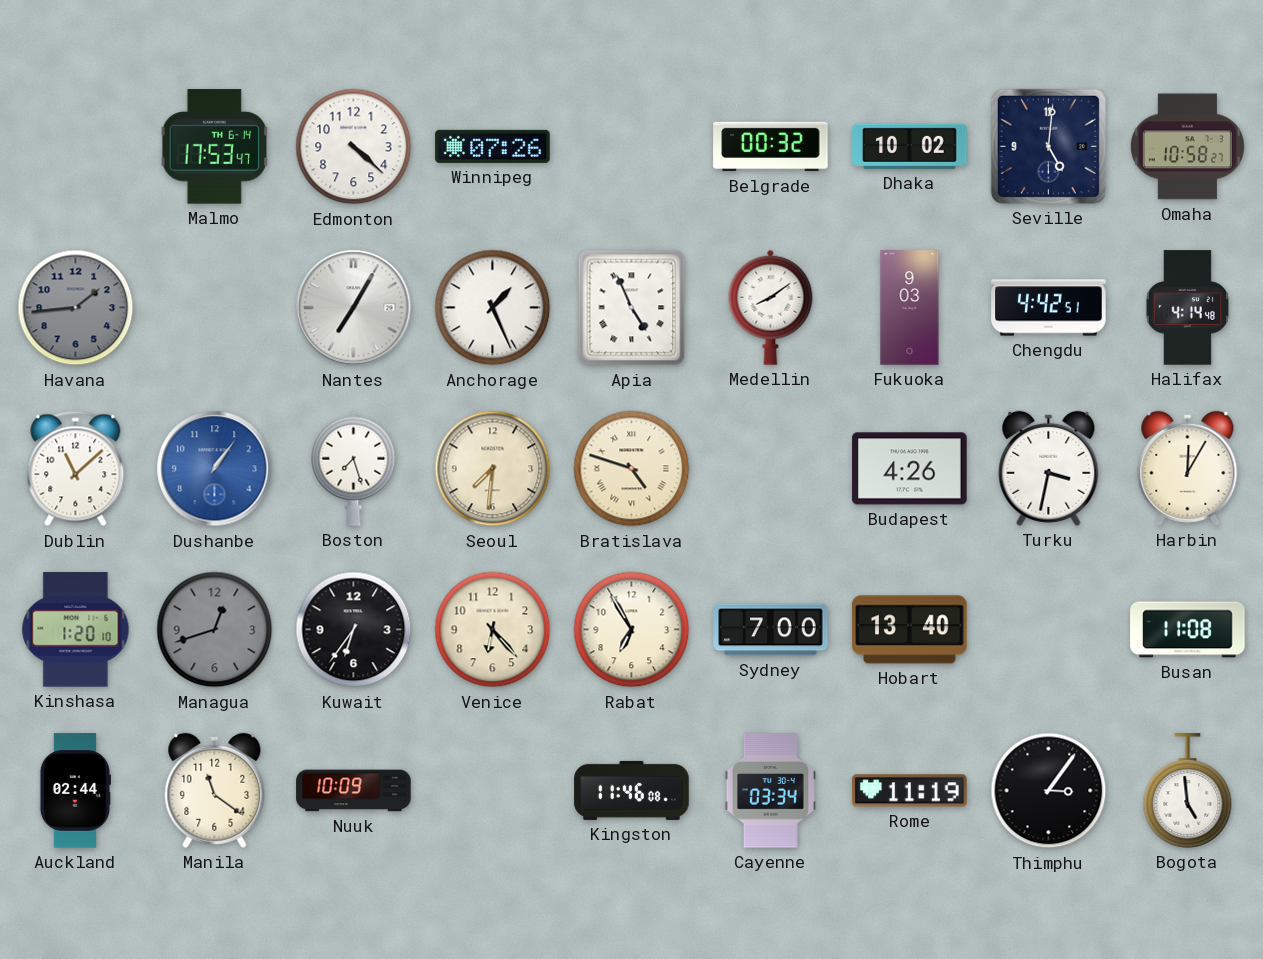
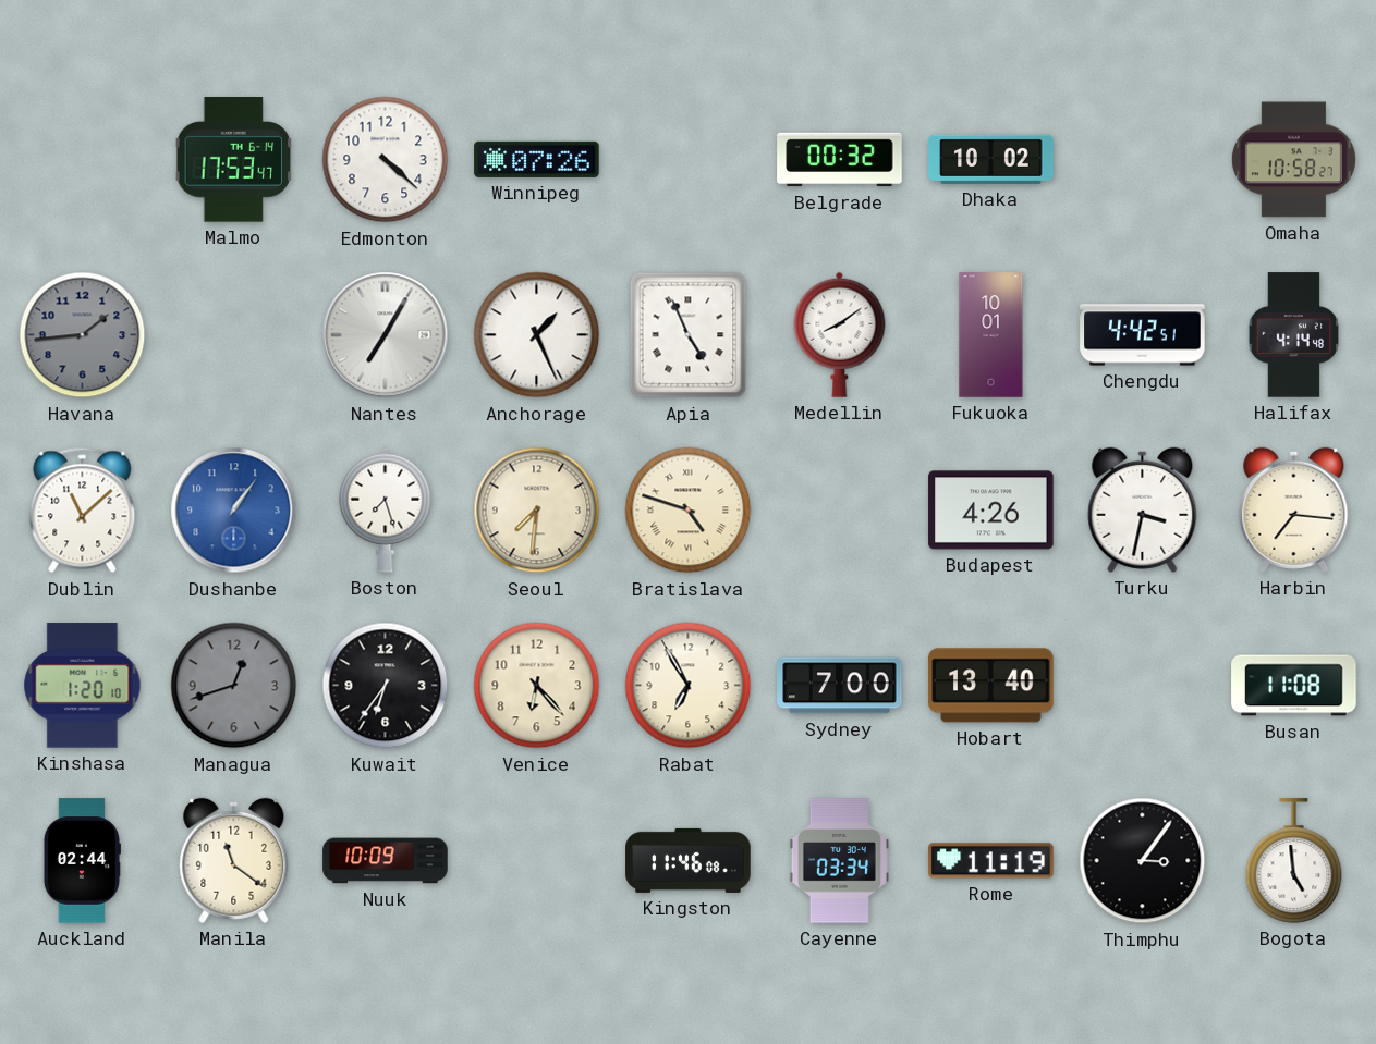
Seville: 5:01 -> none
Fukuoka: 9:03 -> 10:01
Harbin: 12:05 -> 7:16
